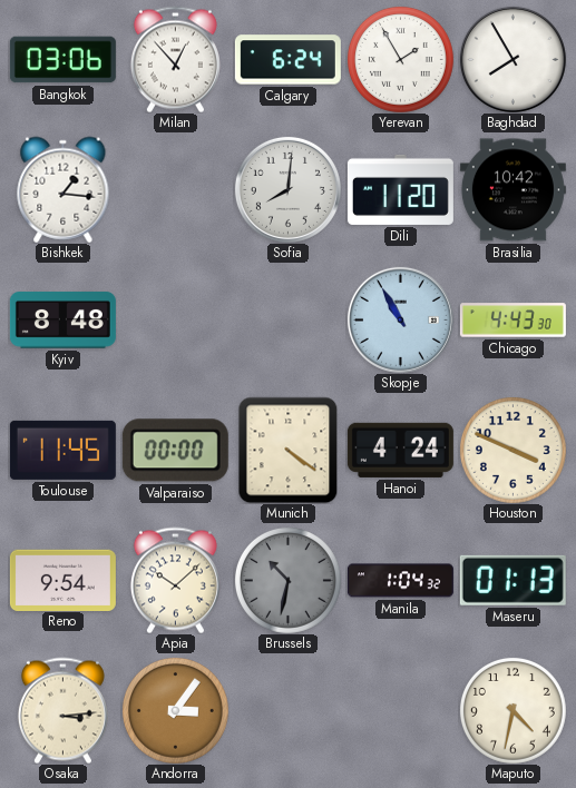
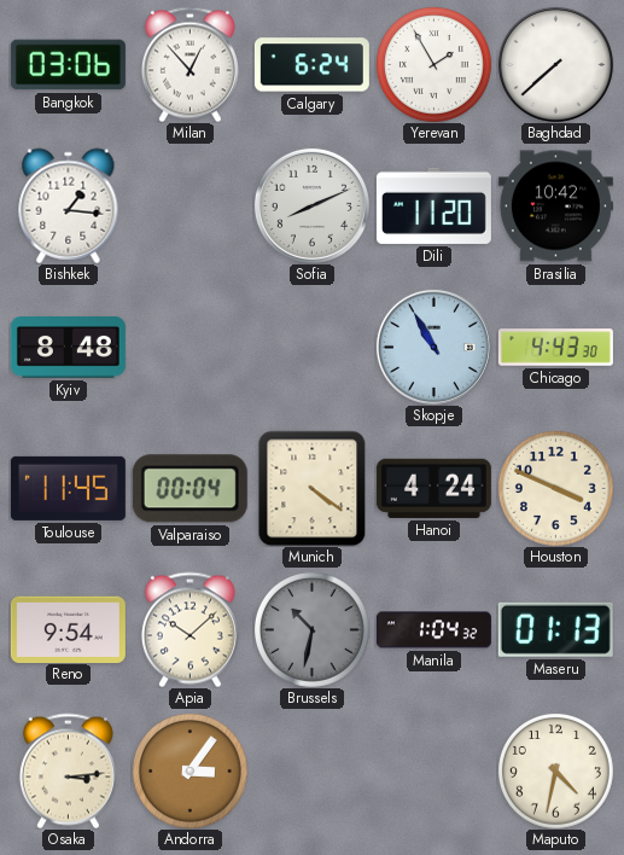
Baghdad: 7:55 -> 7:38
Sofia: 8:01 -> 8:11
Valparaiso: 00:00 -> 00:04
